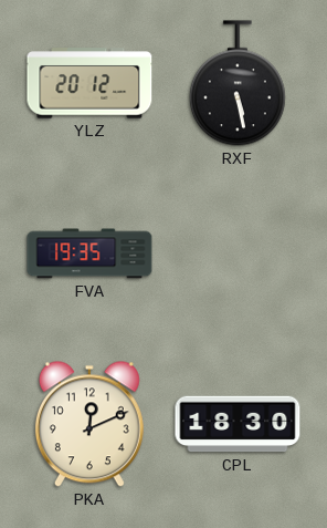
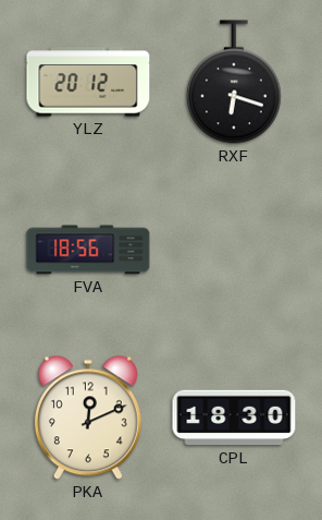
RXF: 5:28 -> 6:18
FVA: 19:35 -> 18:56
